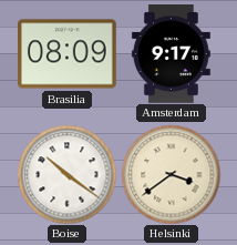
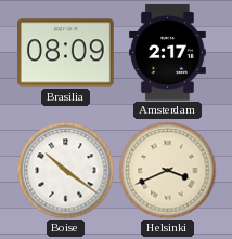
Amsterdam: 9:17 -> 2:17
Helsinki: 3:39 -> 3:41
